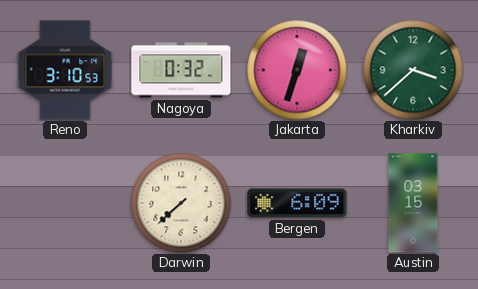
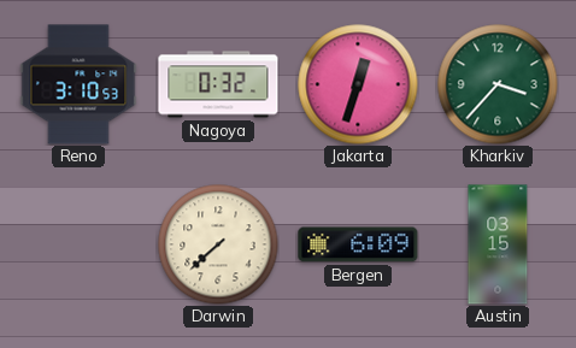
Kharkiv: 3:38 -> 3:37
